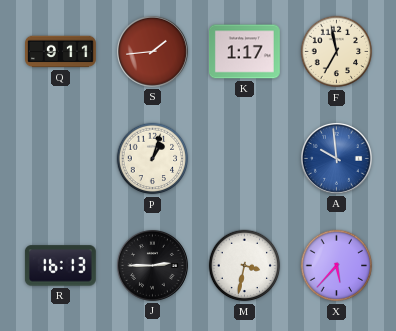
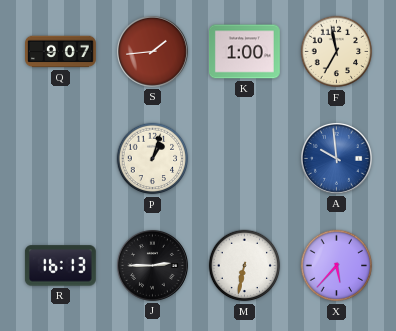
Q: 9:11 -> 9:07
K: 1:17 -> 1:00
M: 3:32 -> 6:32
